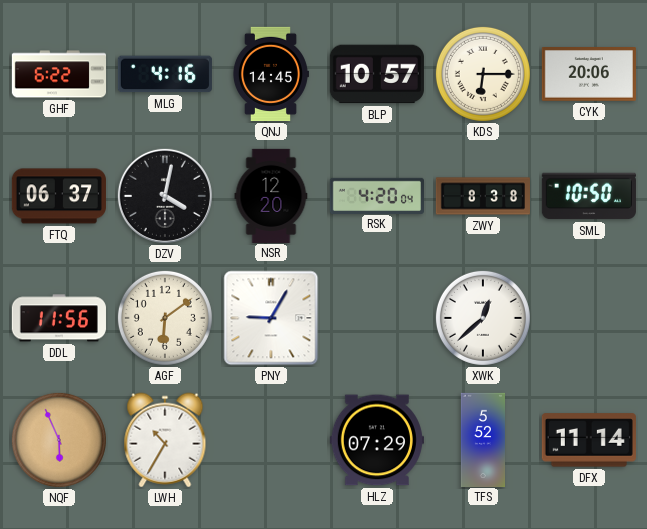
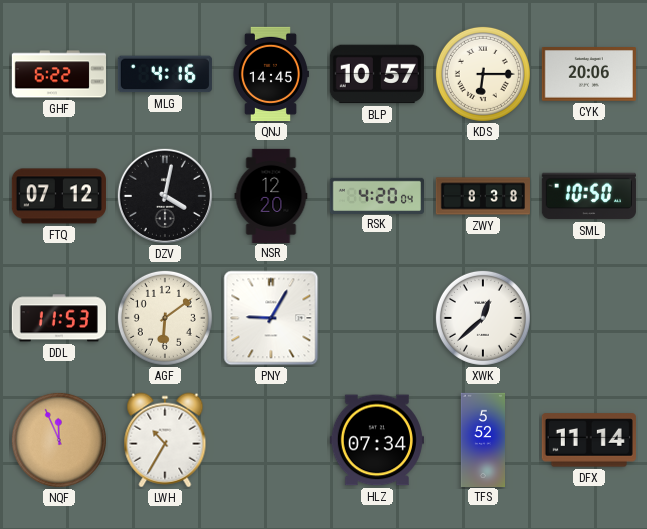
FTQ: 06:37 -> 07:12
DDL: 11:56 -> 11:53
NQF: 5:56 -> 11:56
HLZ: 07:29 -> 07:34
